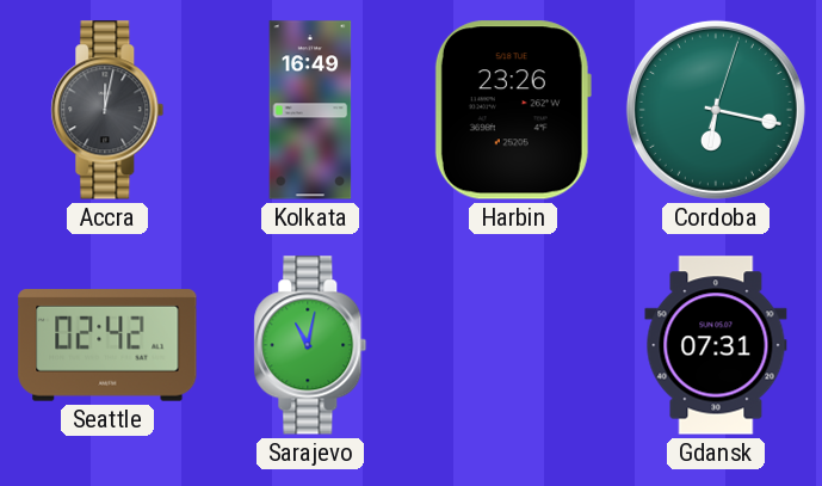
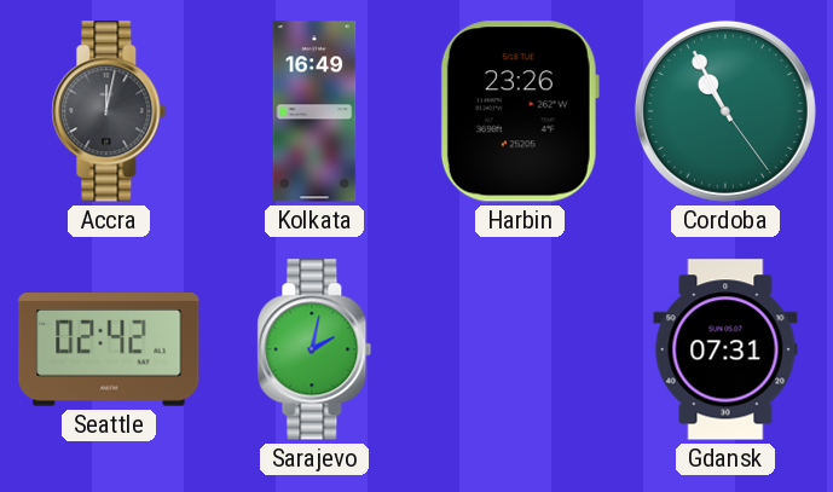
Cordoba: 6:17 -> 10:55
Sarajevo: 11:02 -> 2:02
